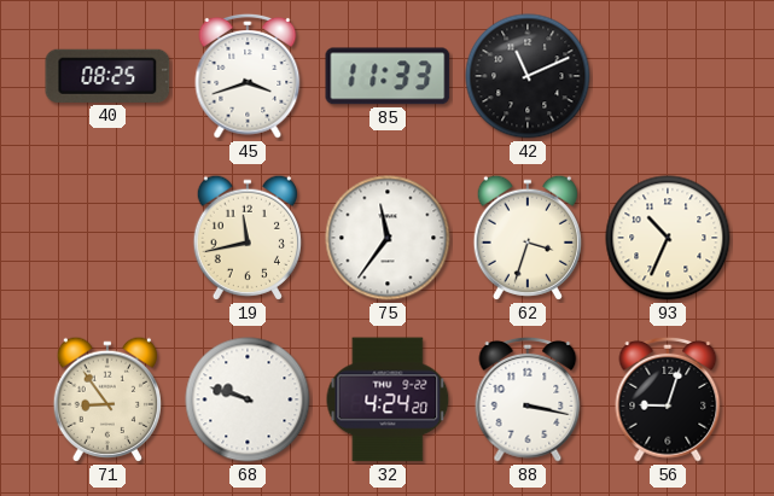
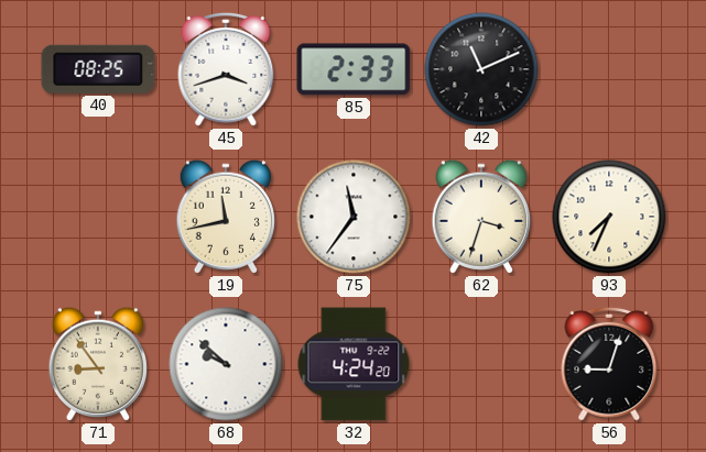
85: 11:33 -> 2:33
93: 10:34 -> 7:34
68: 9:48 -> 9:52
88: 3:17 -> none
